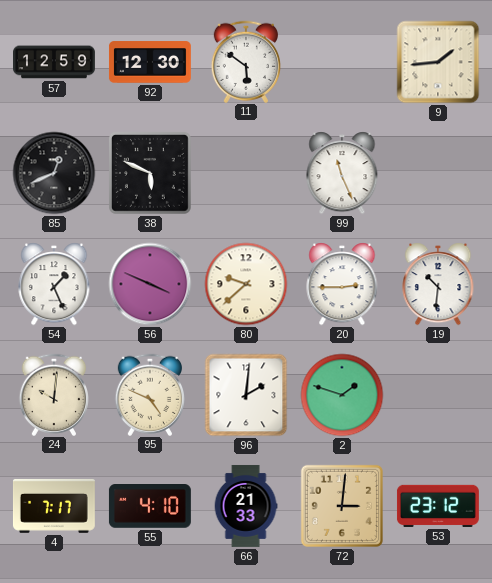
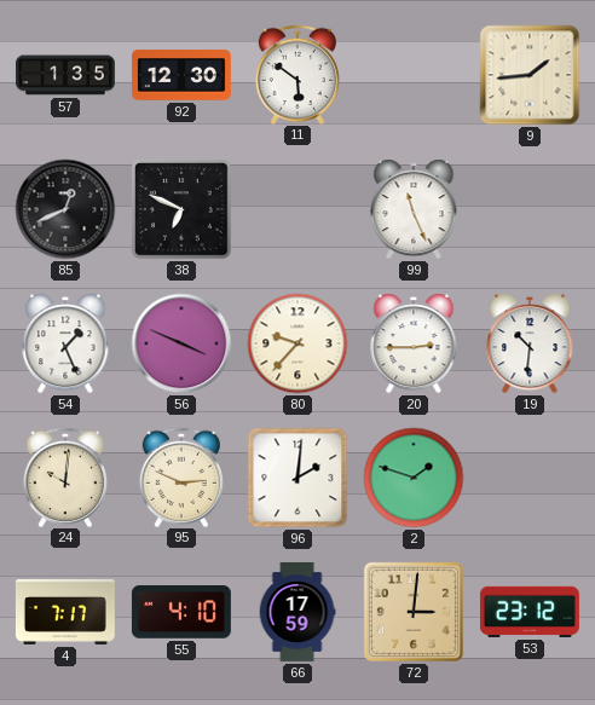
57: 12:59 -> 1:35
38: 5:49 -> 6:49
80: 9:38 -> 9:37
95: 4:49 -> 2:49
66: 21:33 -> 17:59
